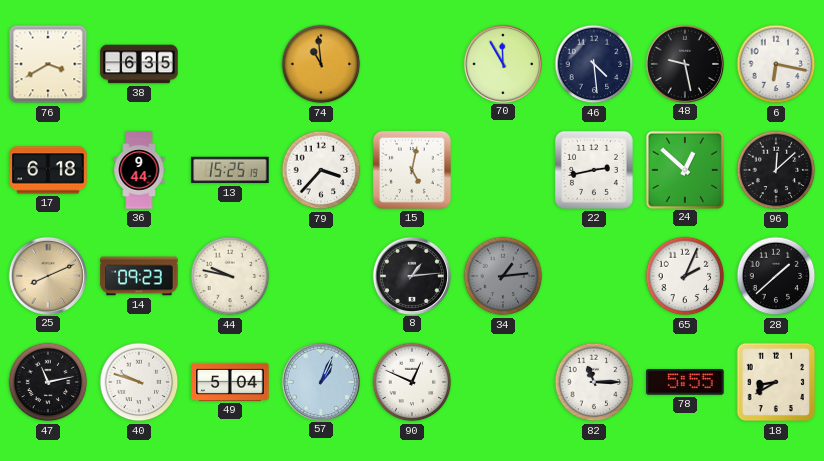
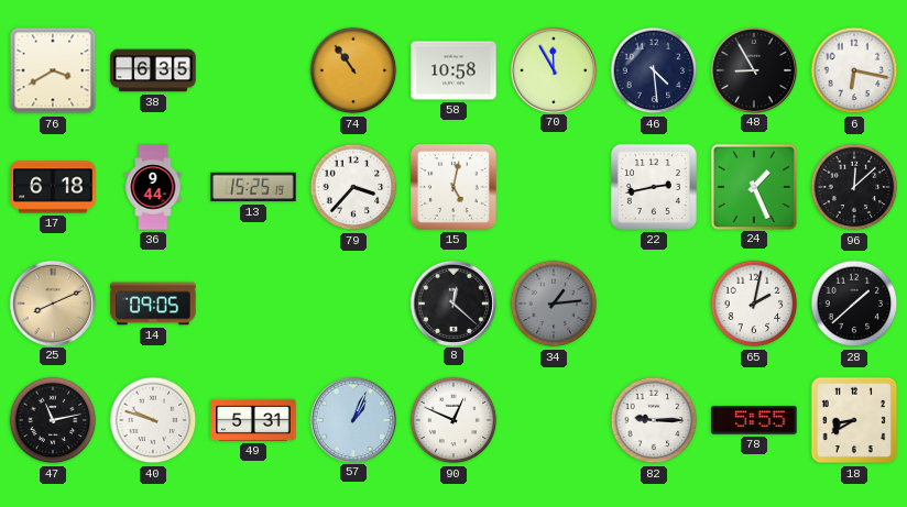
74: 10:59 -> 10:54
58: none -> 10:58
48: 9:28 -> 8:55
24: 12:52 -> 1:26
14: 09:23 -> 09:05
44: 9:47 -> none
8: 1:14 -> 12:22
65: 2:04 -> 2:02
49: 5:04 -> 5:31
82: 11:15 -> 9:15
